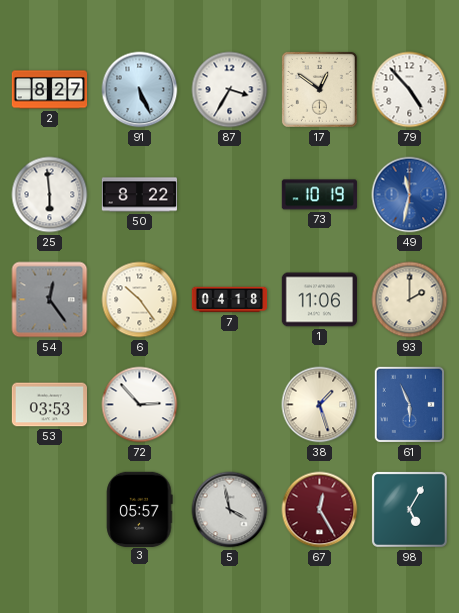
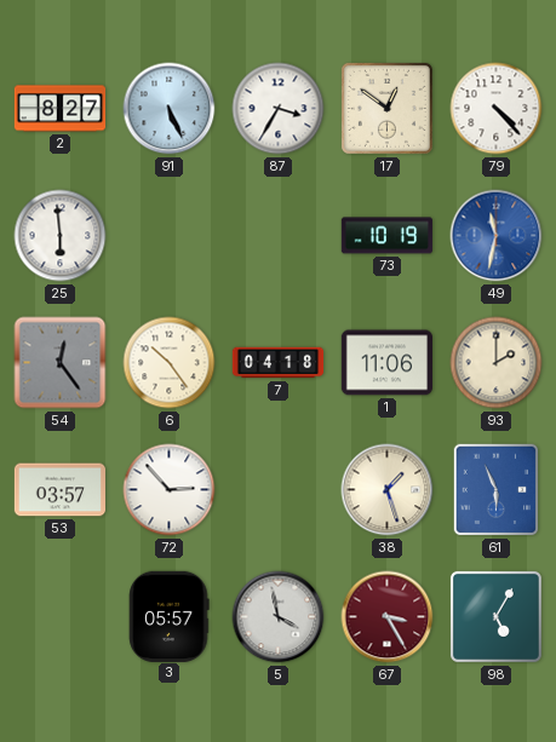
79: 4:53 -> 4:23
50: 8:22 -> none
53: 03:53 -> 03:57
67: 12:25 -> 3:25
